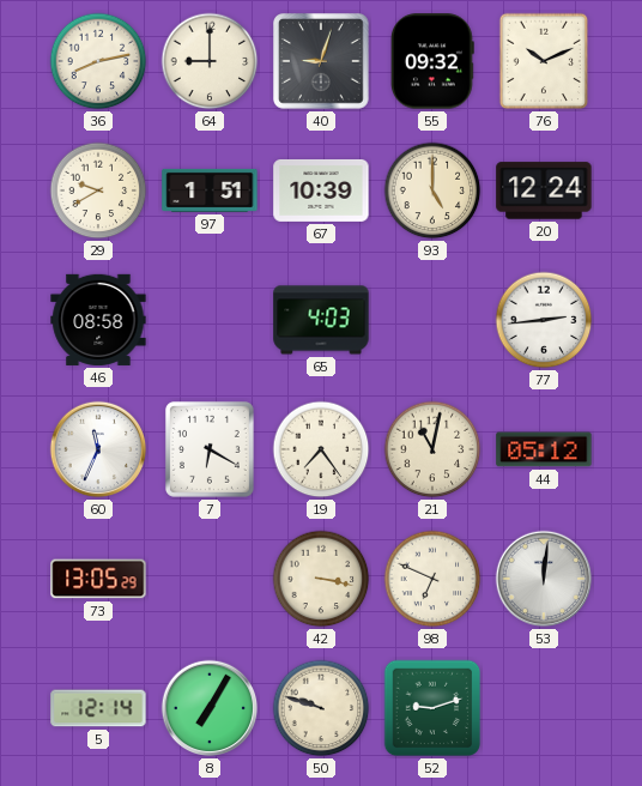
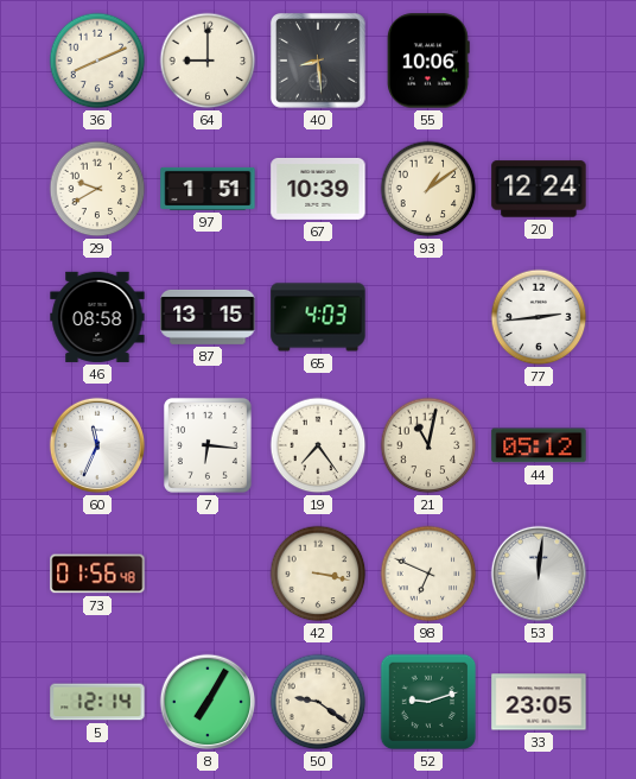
36: 8:13 -> 8:11
40: 9:03 -> 8:29
55: 09:32 -> 10:06
76: 10:11 -> none
93: 5:00 -> 1:09
87: none -> 13:15
7: 6:20 -> 6:16
73: 13:05 -> 01:56
50: 9:48 -> 9:21
33: none -> 23:05
